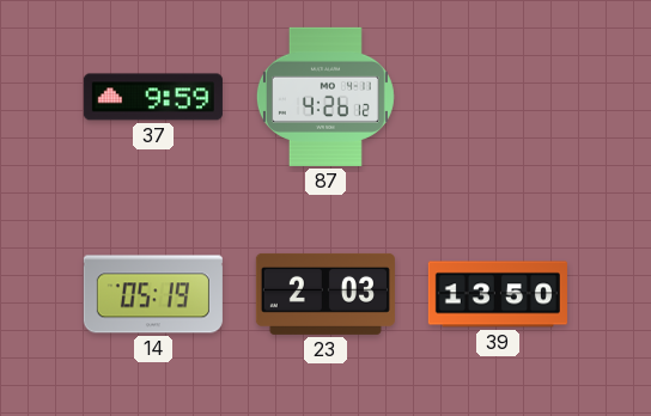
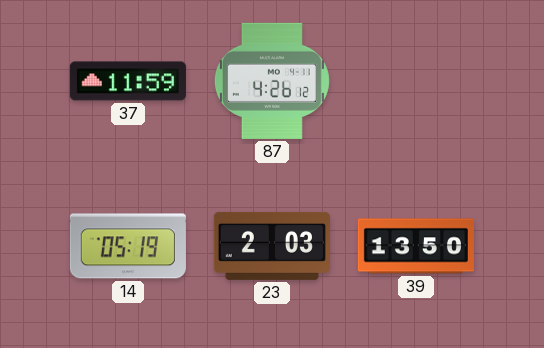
37: 9:59 -> 11:59
